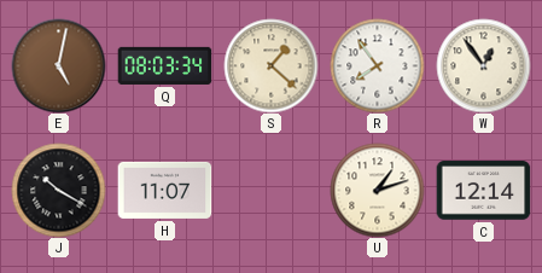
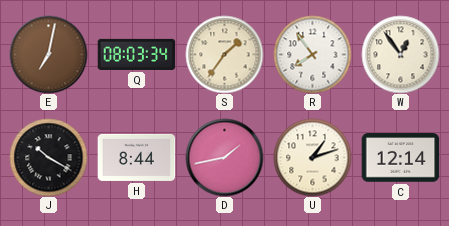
E: 5:02 -> 7:02
S: 1:22 -> 1:36
H: 11:07 -> 8:44
D: none -> 1:43
